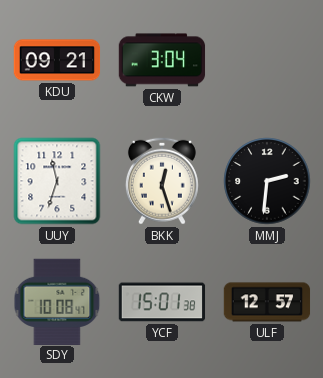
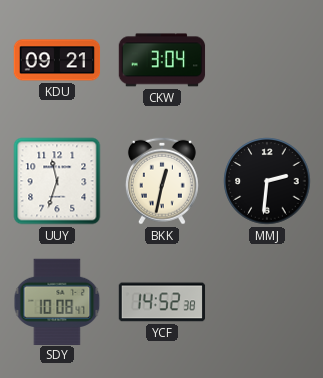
BKK: 12:27 -> 12:32
YCF: 15:01 -> 14:52
ULF: 12:57 -> none
